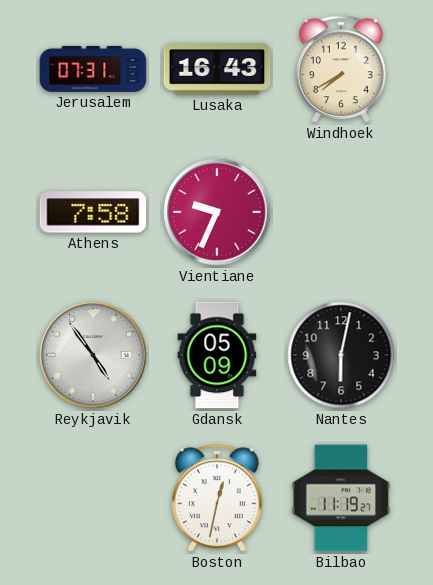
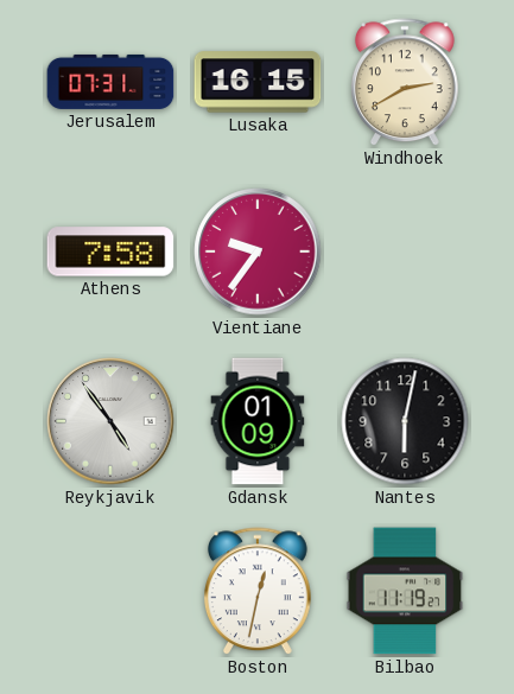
Lusaka: 16:43 -> 16:15
Windhoek: 7:40 -> 2:40
Vientiane: 9:34 -> 9:36
Gdansk: 05:09 -> 01:09
